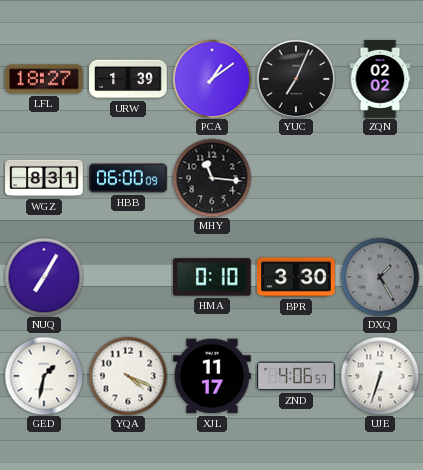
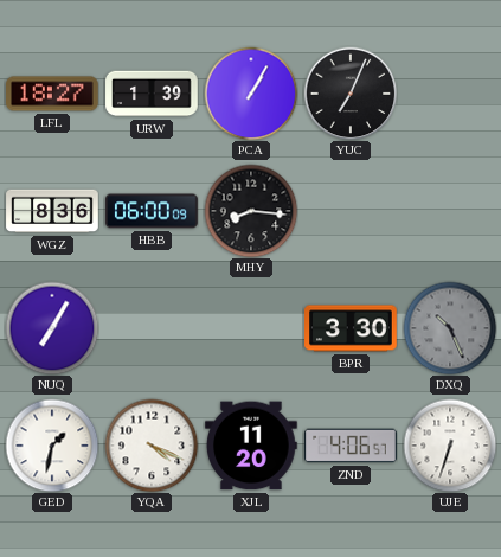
PCA: 1:09 -> 1:05
ZQN: 02:02 -> none
WGZ: 8:31 -> 8:36
MHY: 11:16 -> 8:16
HMA: 0:10 -> none
DXQ: 1:25 -> 10:26
XJL: 11:17 -> 11:20
